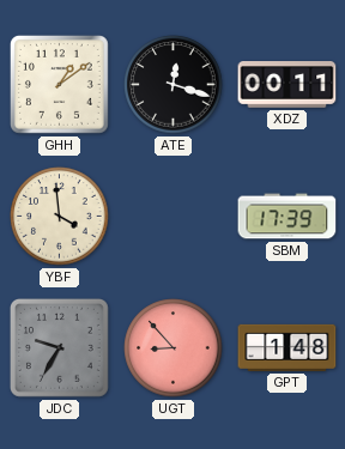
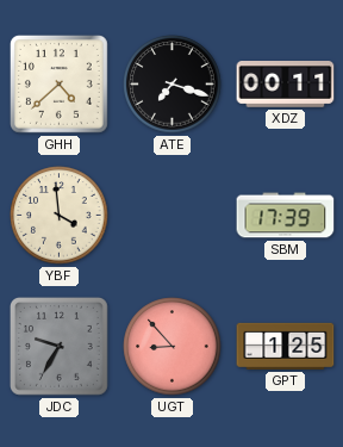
GHH: 1:09 -> 4:38
ATE: 12:18 -> 7:18
GPT: 1:48 -> 1:25
